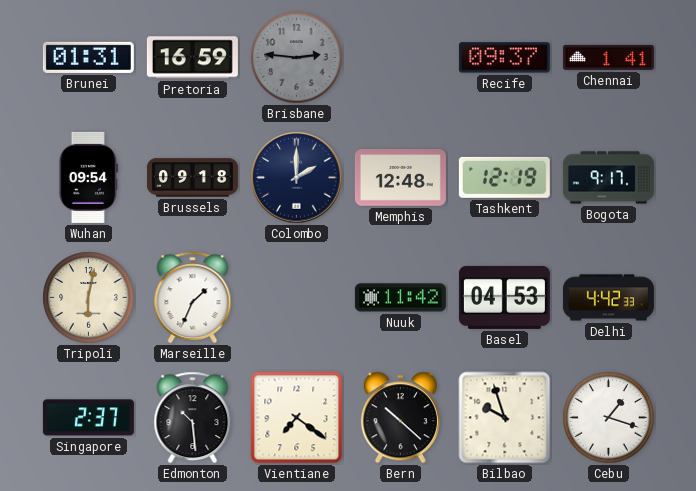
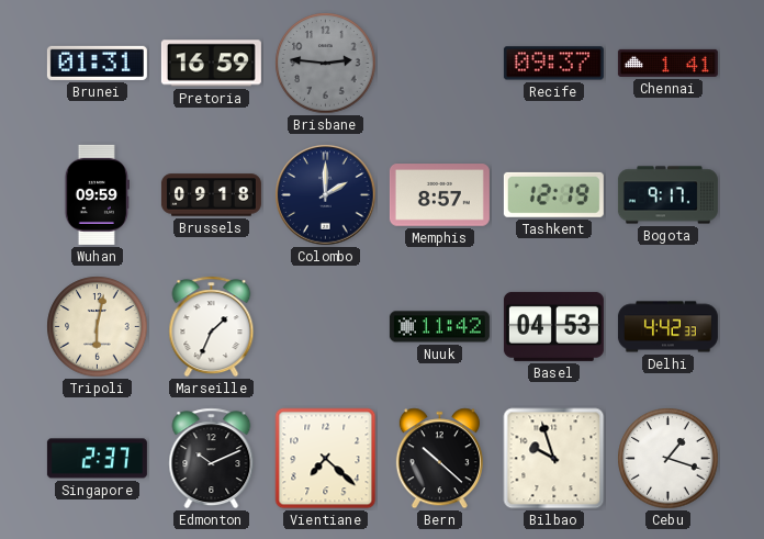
Wuhan: 09:54 -> 09:59
Memphis: 12:48 -> 8:57
Edmonton: 10:29 -> 10:11
Vientiane: 7:21 -> 7:22
